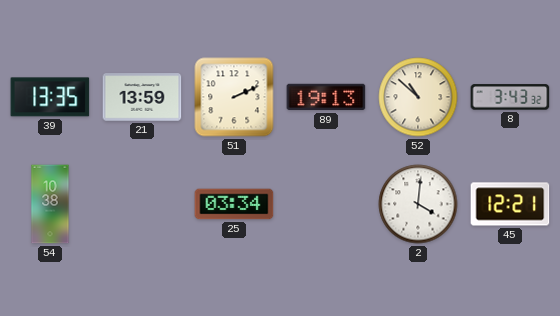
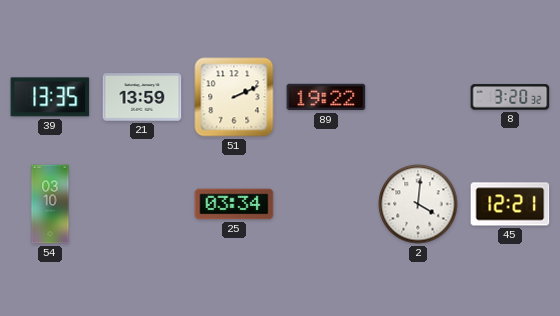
89: 19:13 -> 19:22
52: 10:52 -> none
8: 3:43 -> 3:20
54: 10:38 -> 03:10
